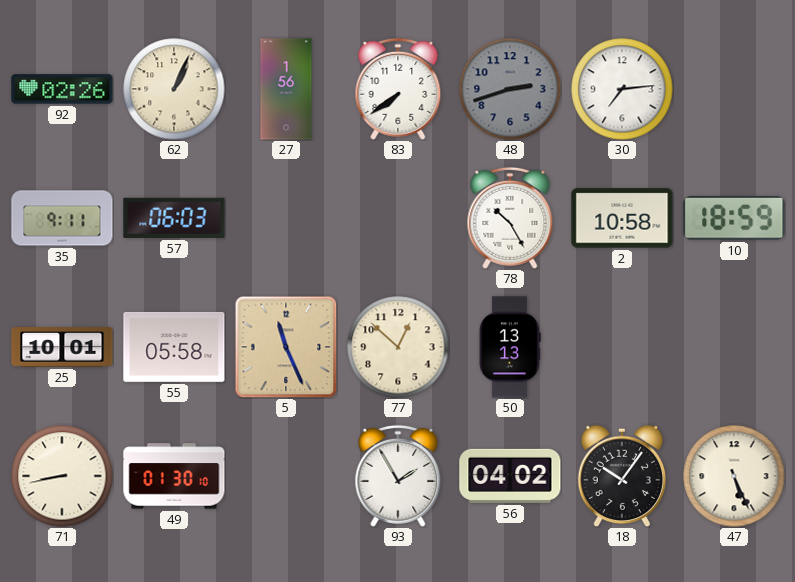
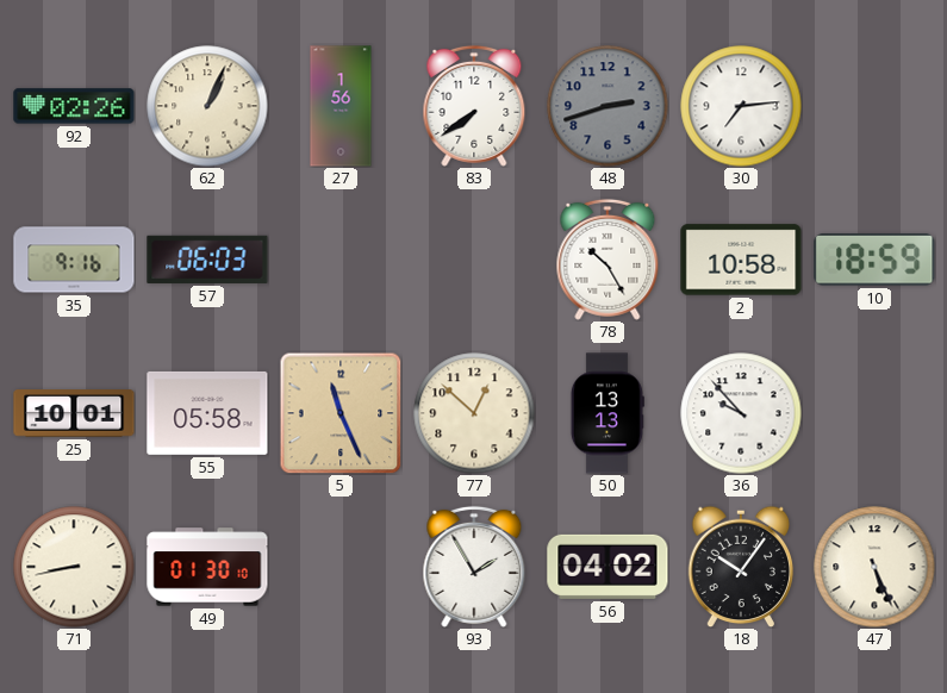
35: 9:11 -> 9:16
36: none -> 9:53
